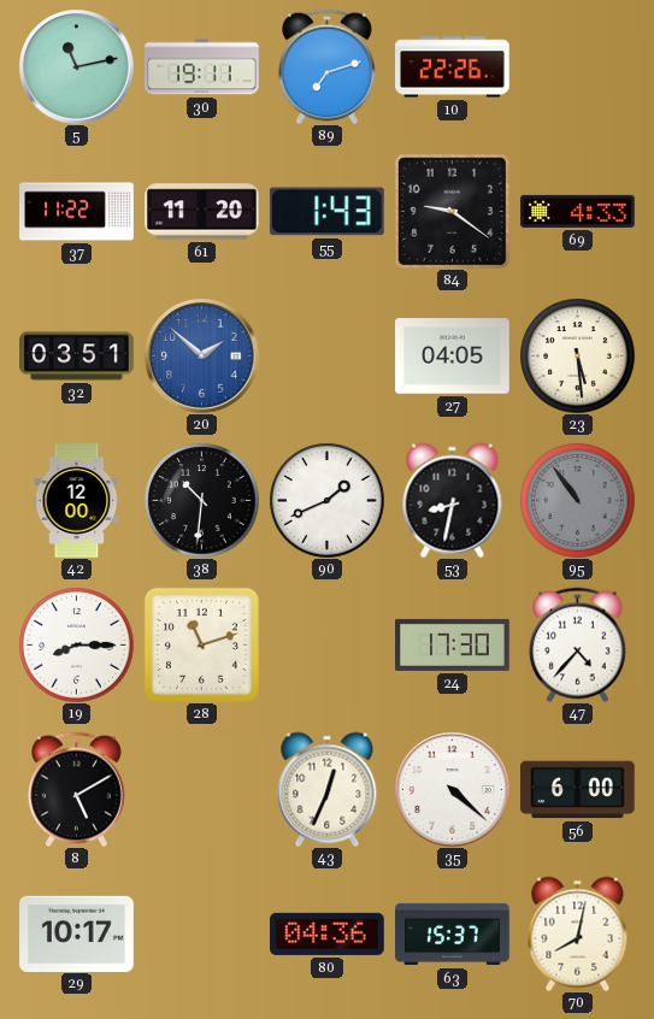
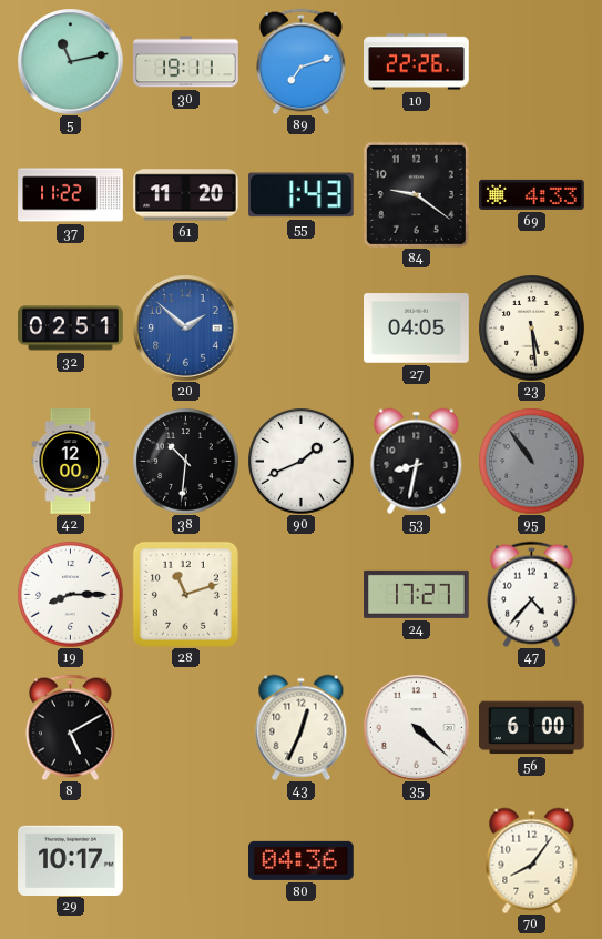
32: 03:51 -> 02:51
24: 17:30 -> 17:27
63: 15:37 -> none
70: 8:02 -> 8:06
